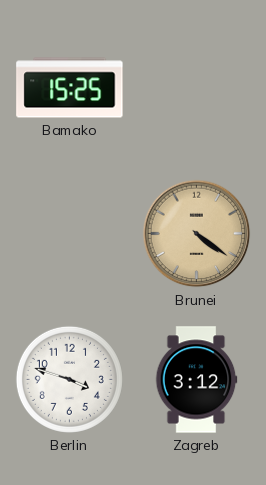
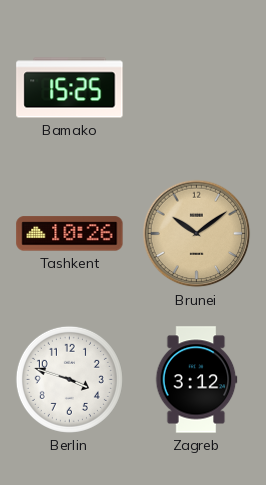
Tashkent: none -> 10:26
Brunei: 4:21 -> 10:09
